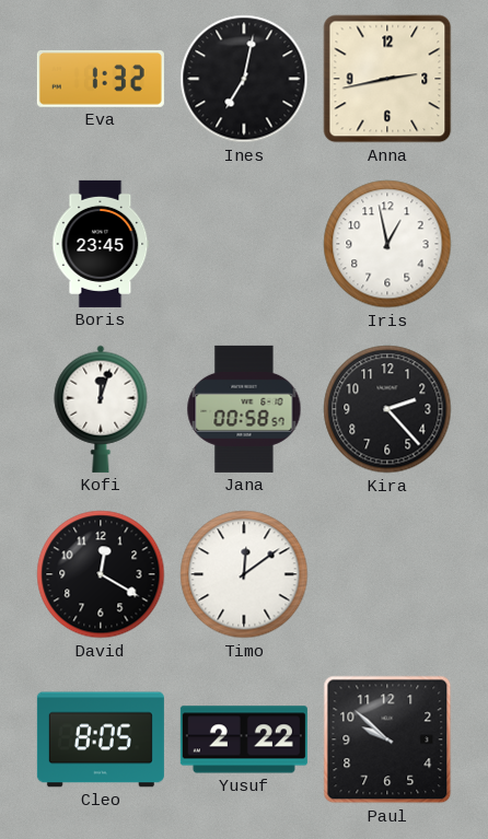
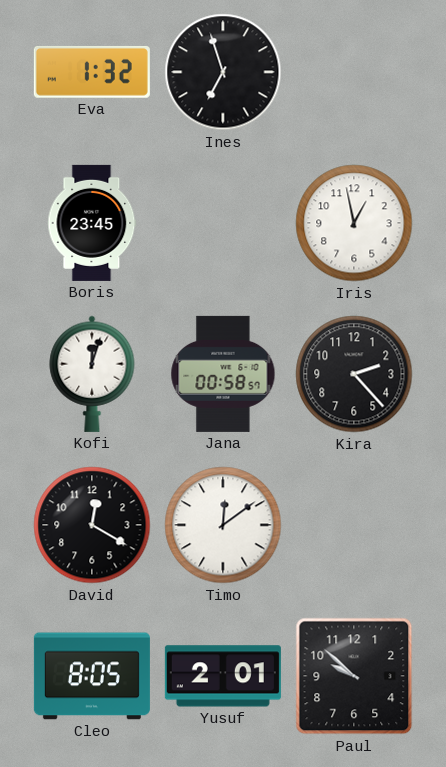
Ines: 7:02 -> 6:57
Anna: 2:43 -> none
Yusuf: 2:22 -> 2:01
